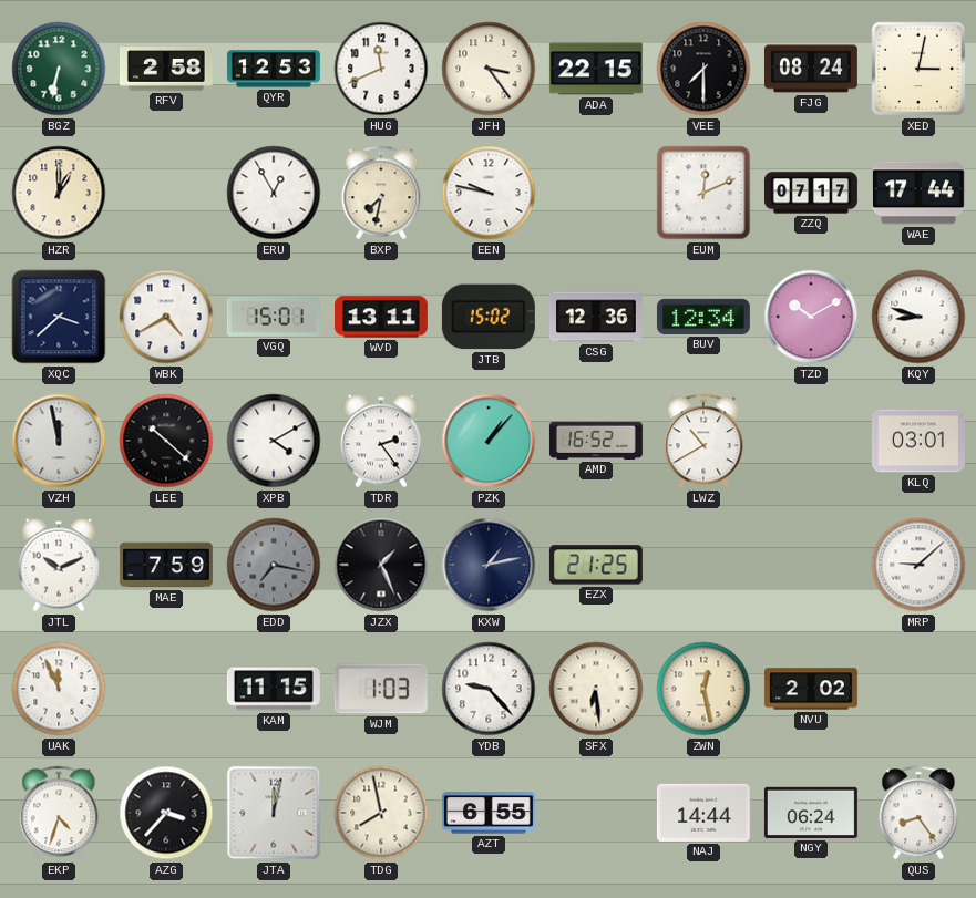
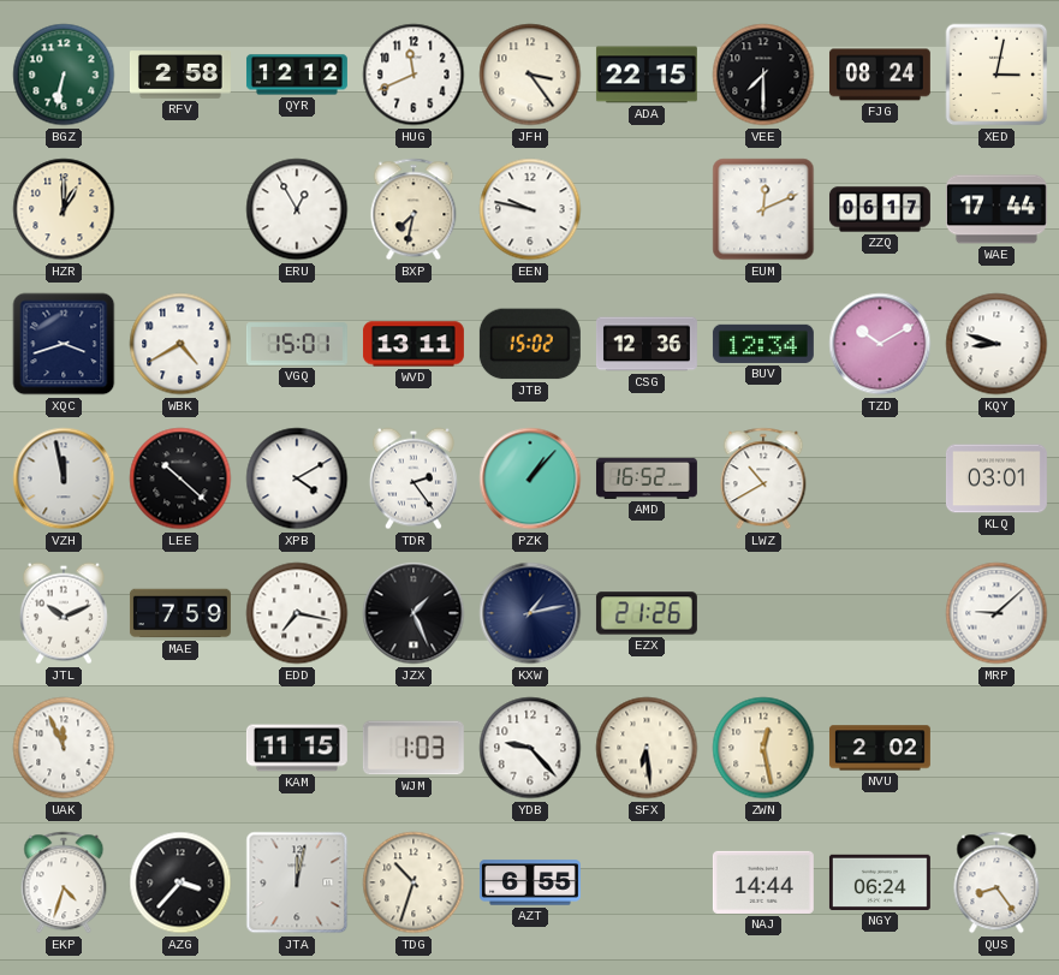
QYR: 12:53 -> 12:12
ZZQ: 07:17 -> 06:17
XQC: 3:38 -> 3:42
EDD dial: grey -> white
EZX: 21:25 -> 21:26
TDG: 7:58 -> 10:33
